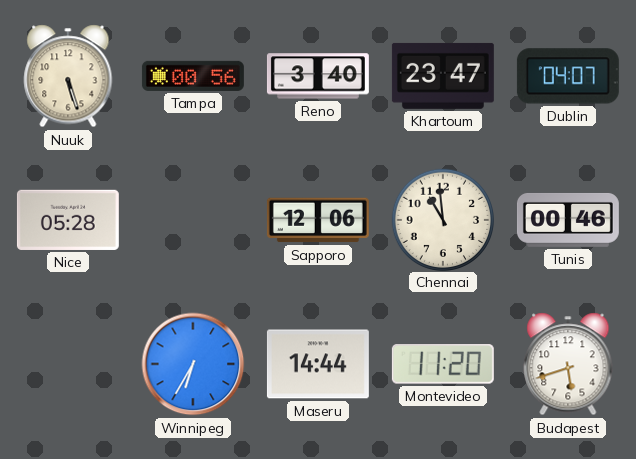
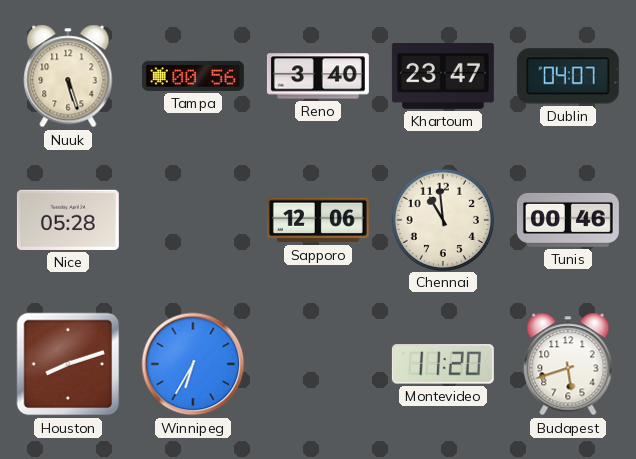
Houston: none -> 8:12
Maseru: 14:44 -> none
